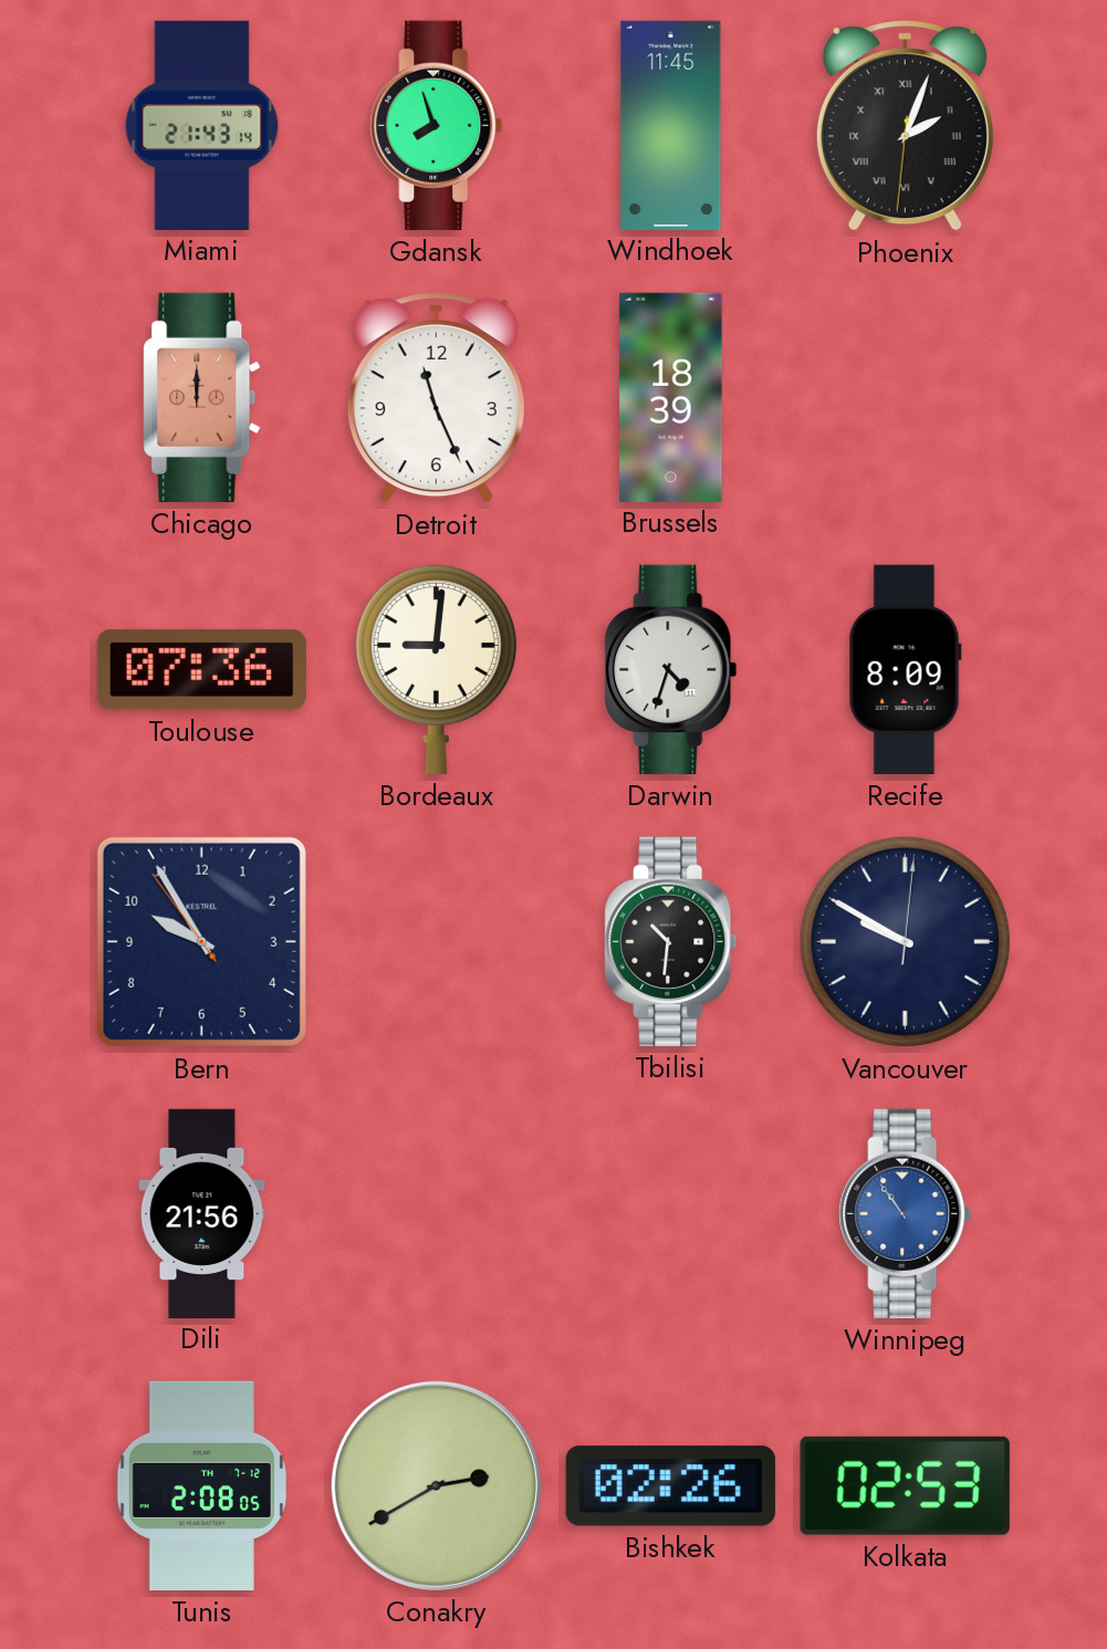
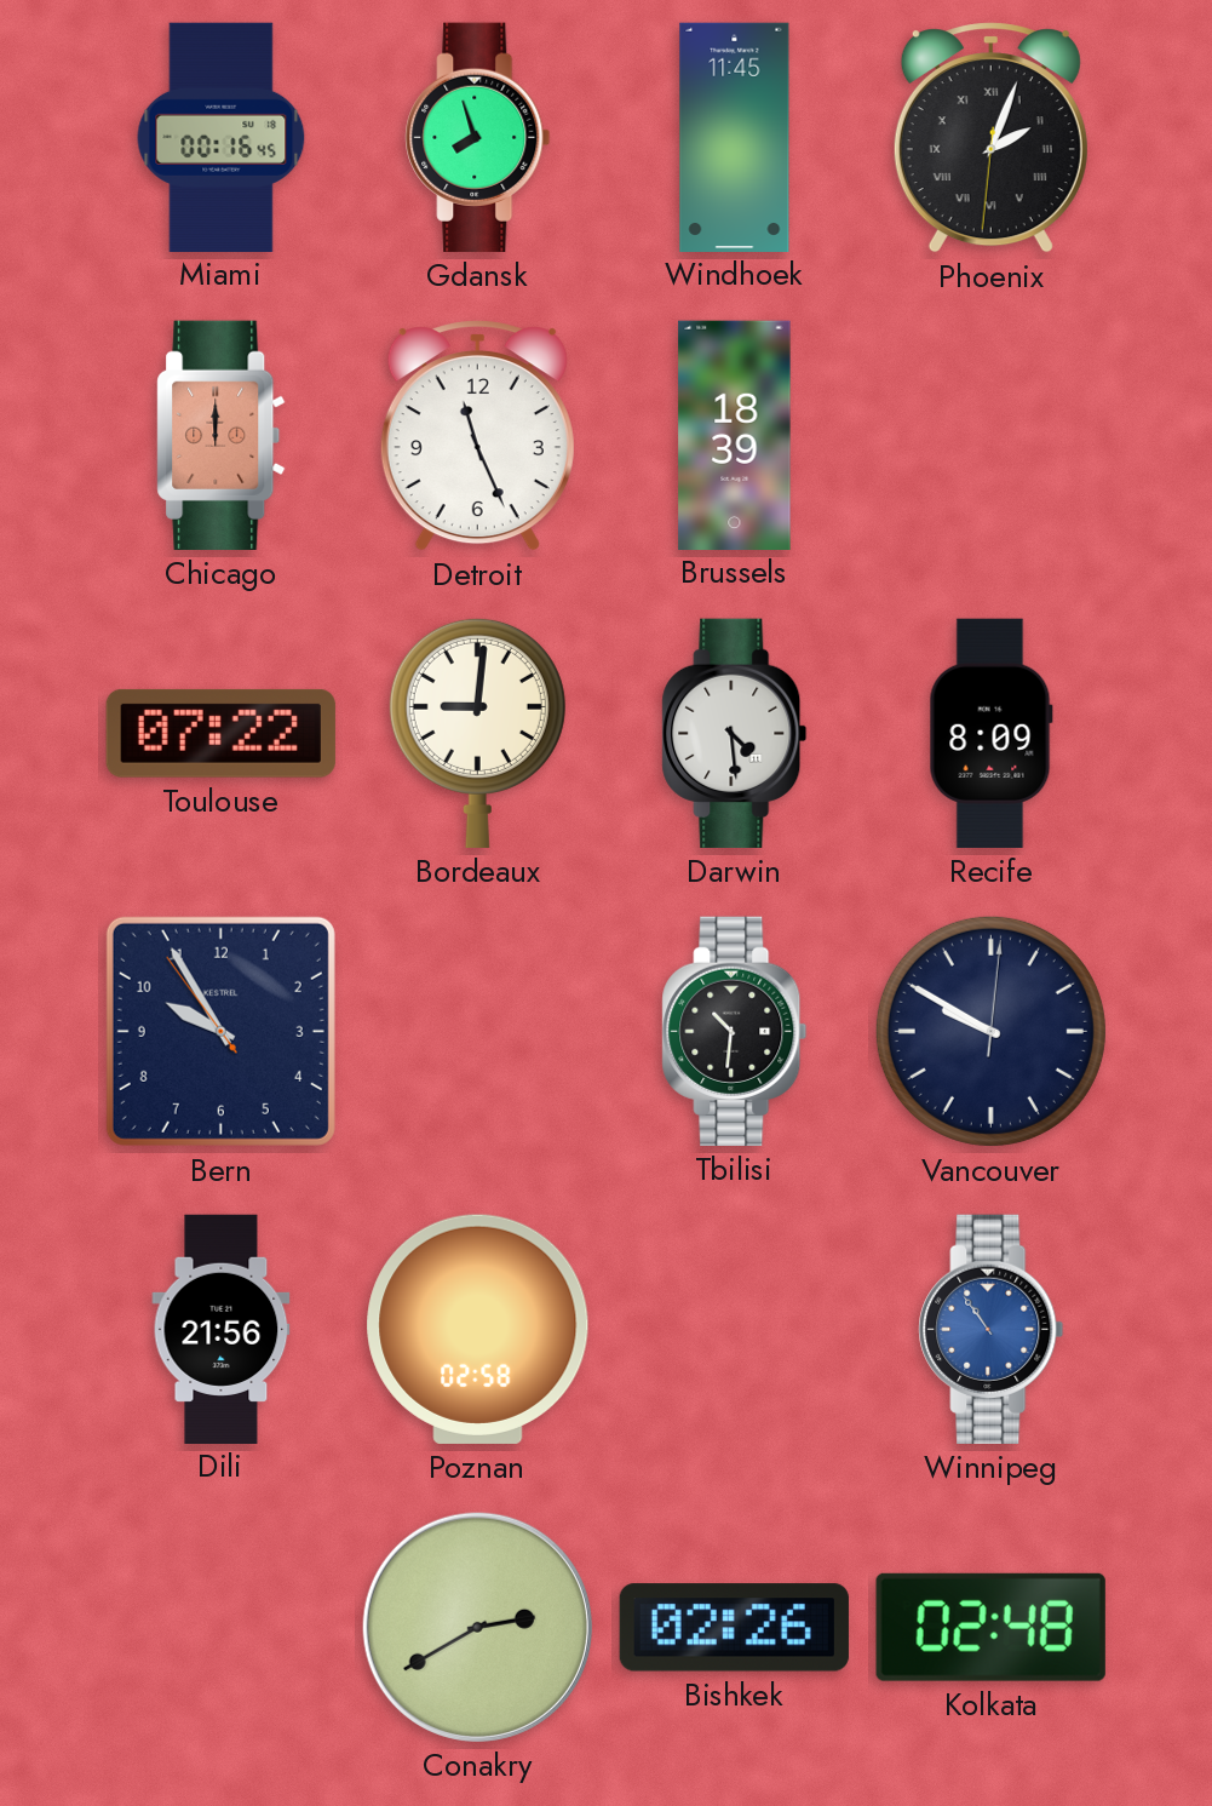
Miami: 21:43 -> 00:16
Toulouse: 07:36 -> 07:22
Darwin: 4:33 -> 4:29
Poznan: none -> 02:58
Tunis: 2:08 -> none
Kolkata: 02:53 -> 02:48
